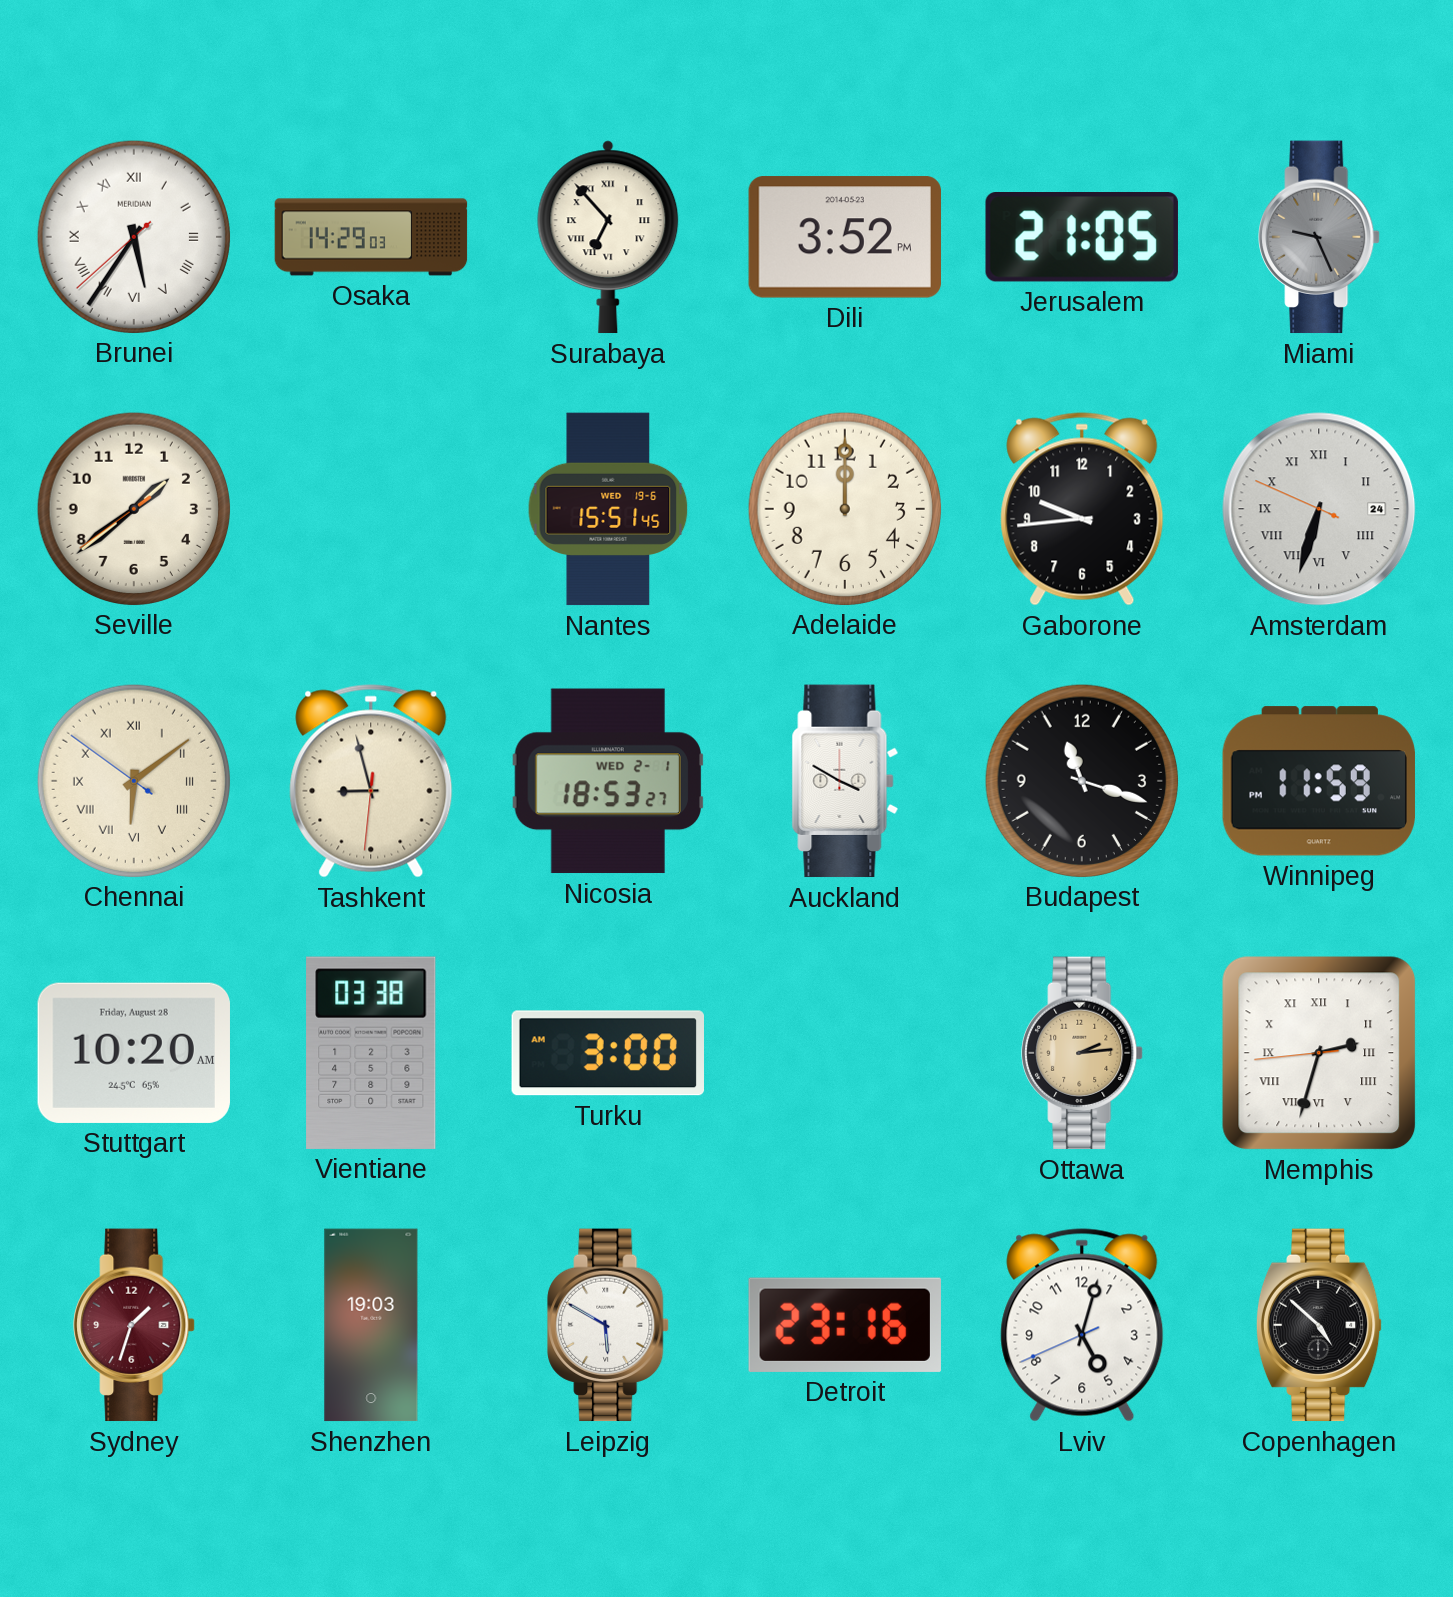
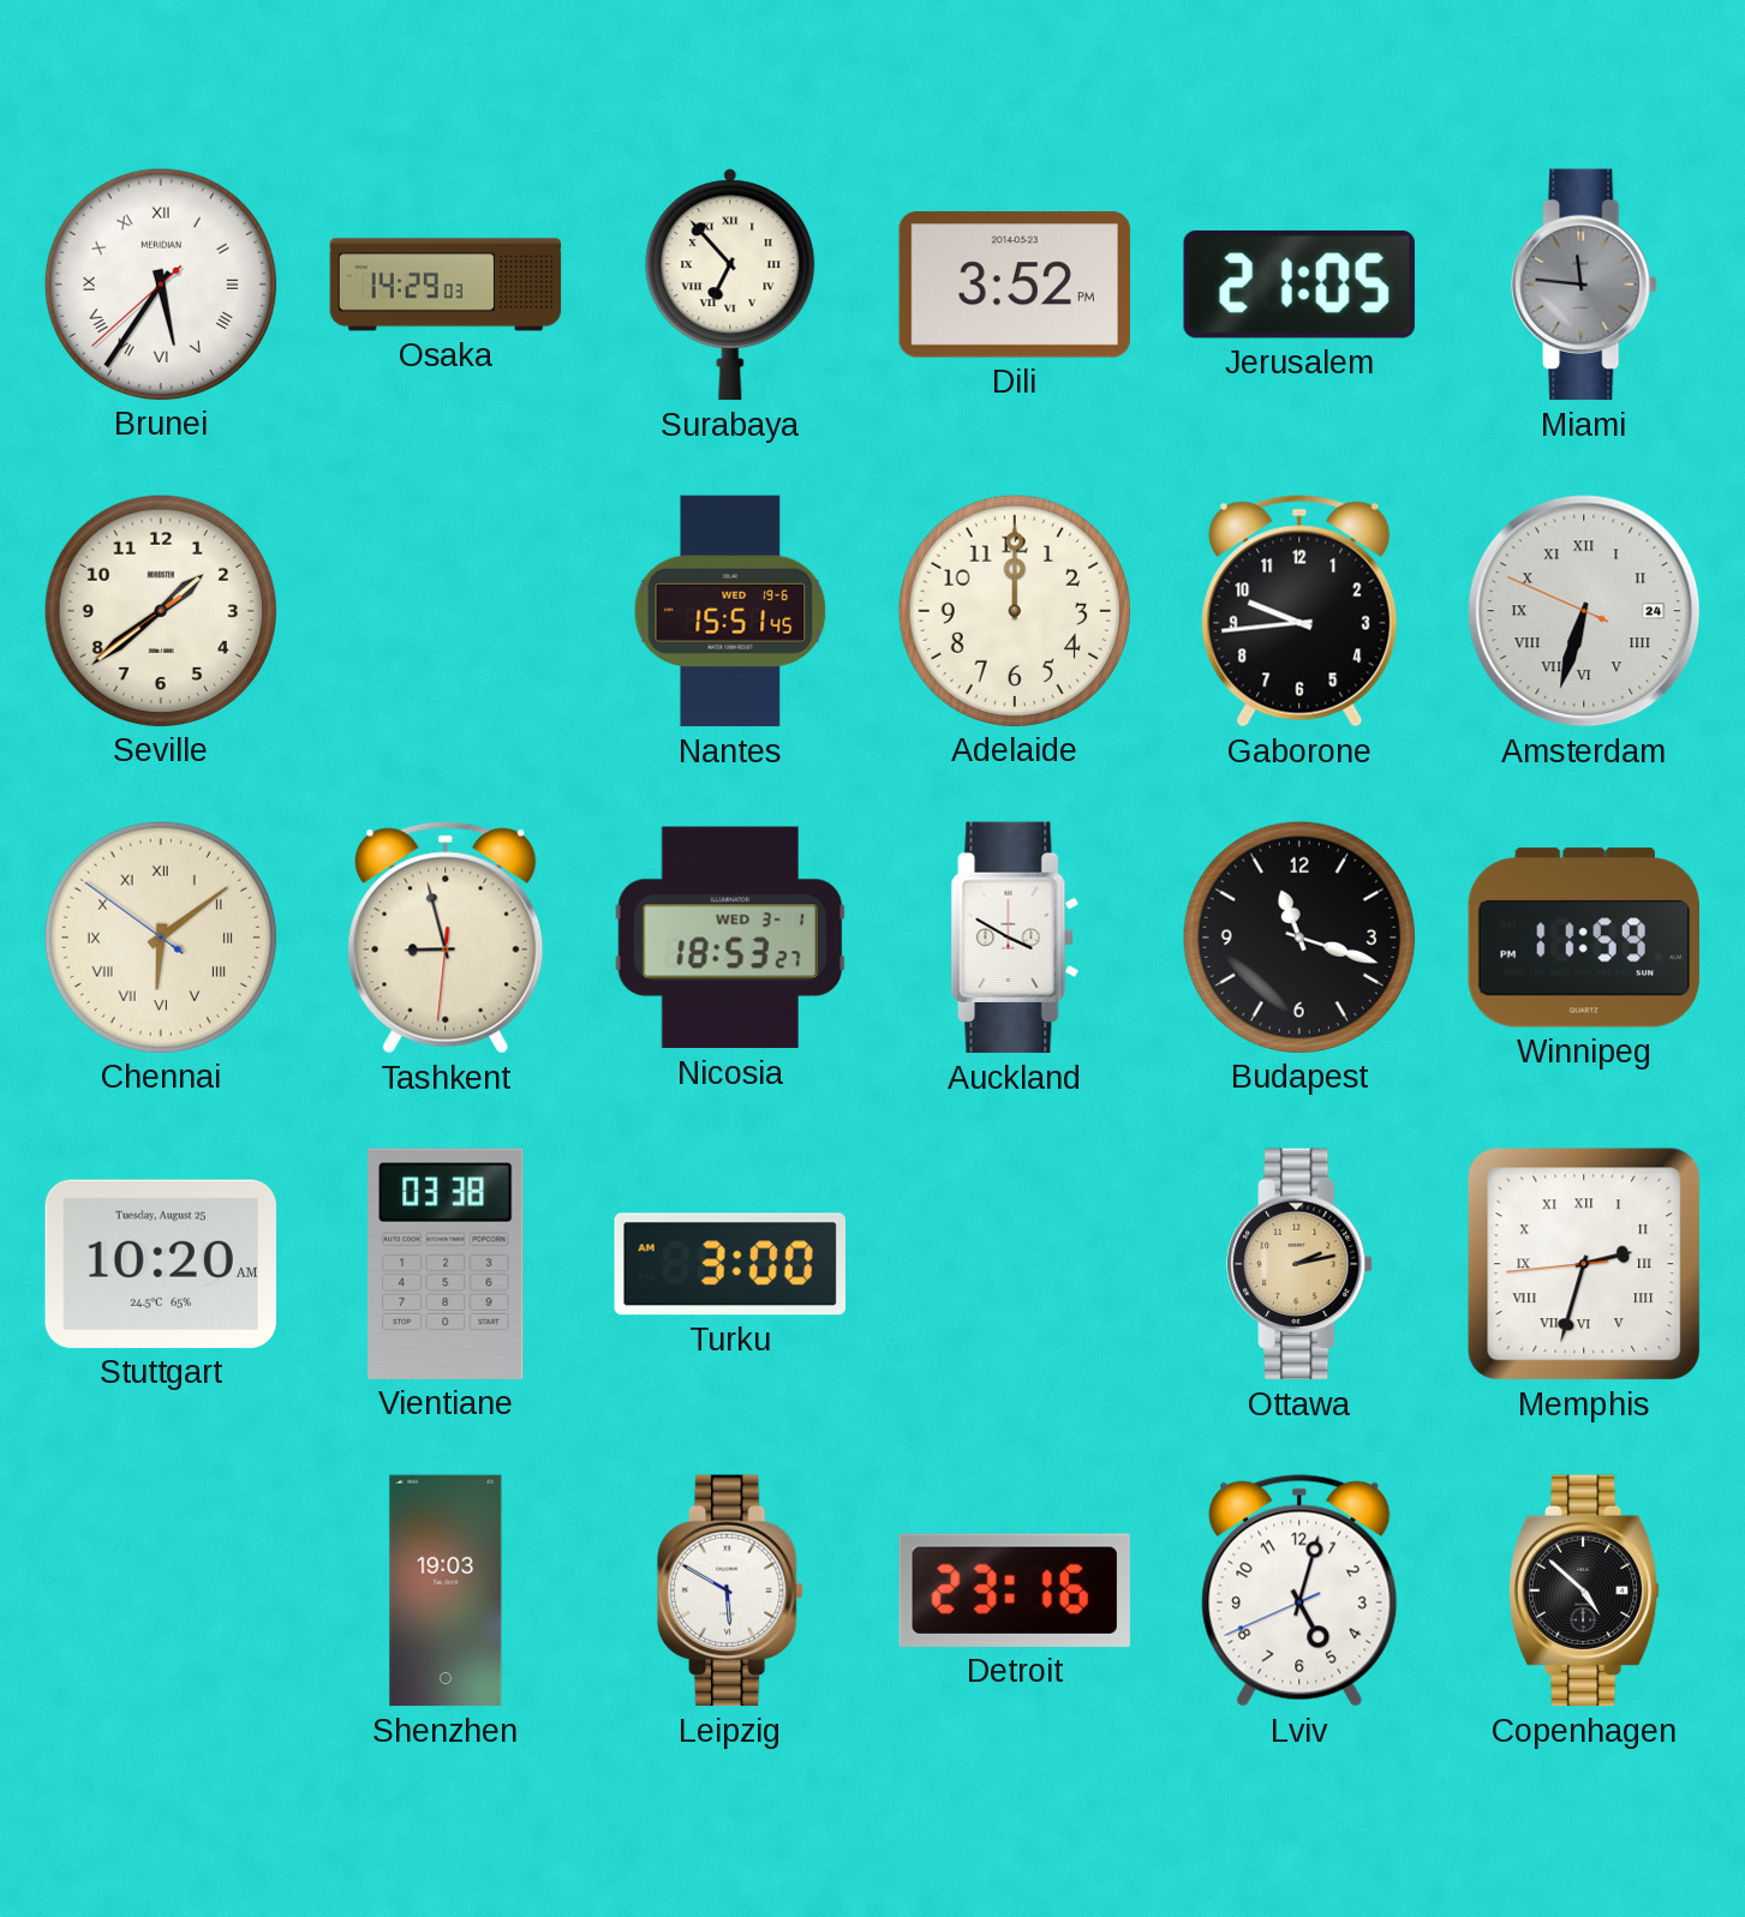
Miami: 9:26 -> 11:46
Nicosia date: WED 2-1 -> WED 3-1
Stuttgart date: Friday, August 28 -> Tuesday, August 25
Ottawa: 2:14 -> 2:13
Sydney: 1:33 -> none
